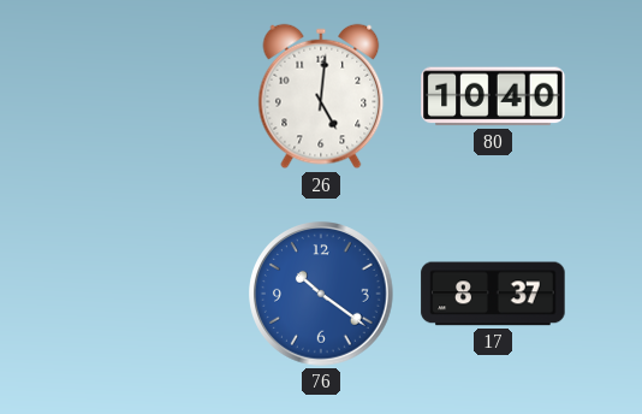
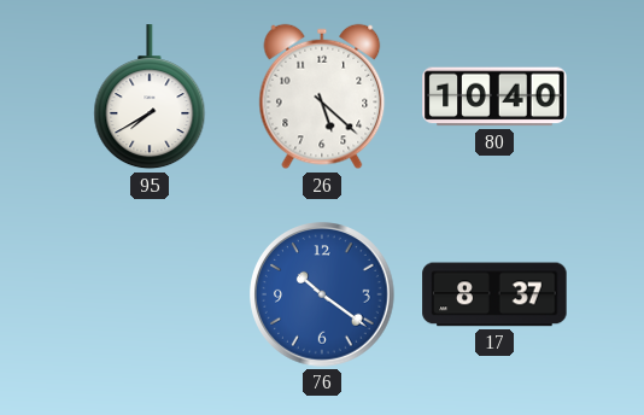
95: none -> 7:40
26: 5:01 -> 5:22
